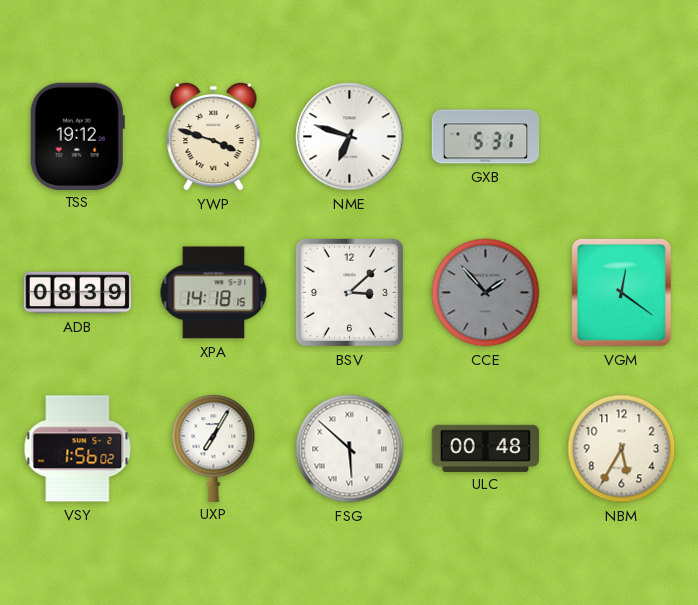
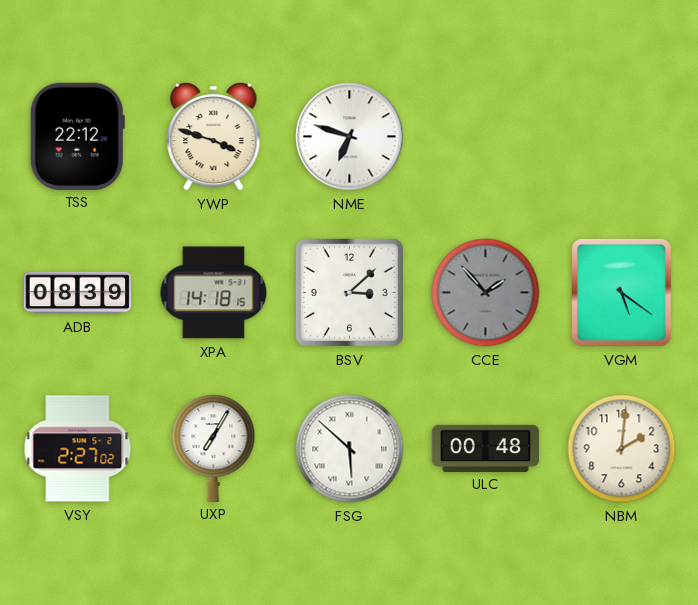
TSS: 19:12 -> 22:12
GXB: 5:31 -> none
VGM: 12:21 -> 5:21
VSY: 1:56 -> 2:27
NBM: 5:35 -> 2:01
